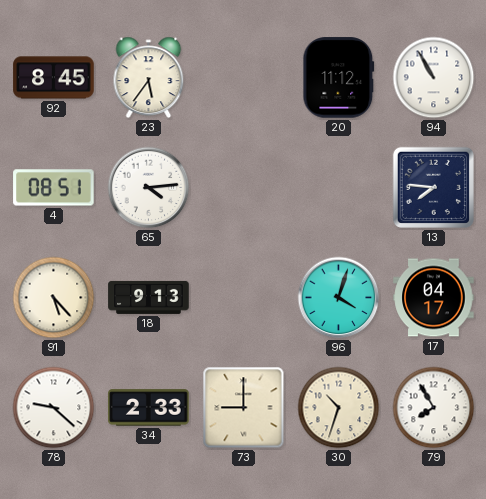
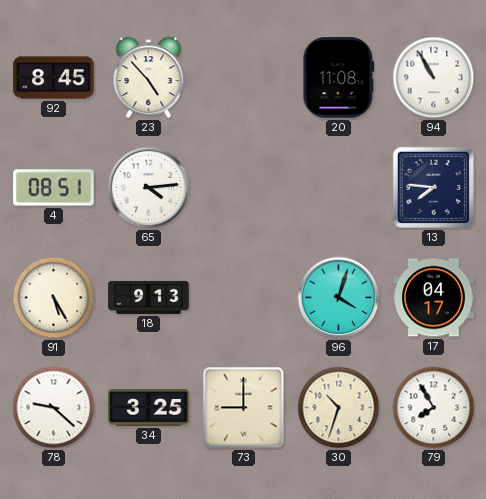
23: 5:36 -> 4:53
20: 11:12 -> 11:08
91: 5:23 -> 5:25
34: 2:33 -> 3:25
